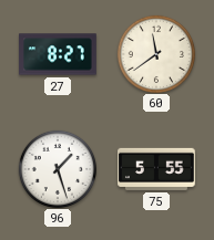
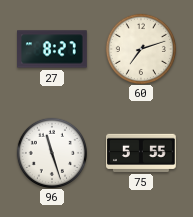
60: 11:39 -> 7:12
96: 1:27 -> 11:27
